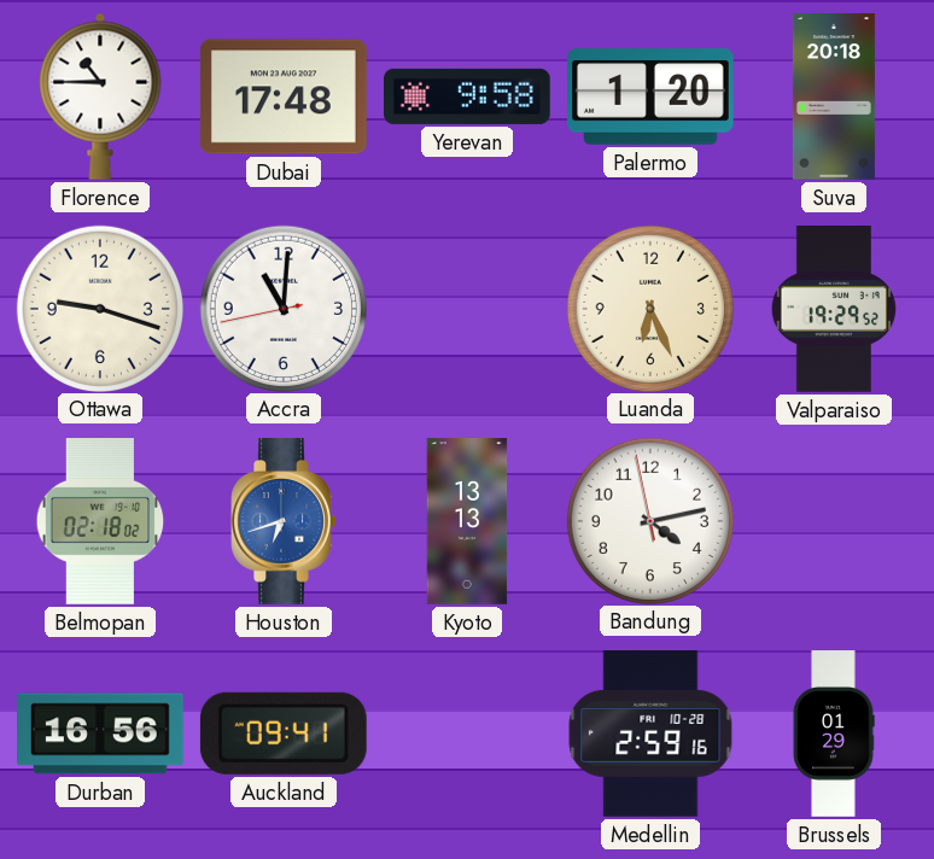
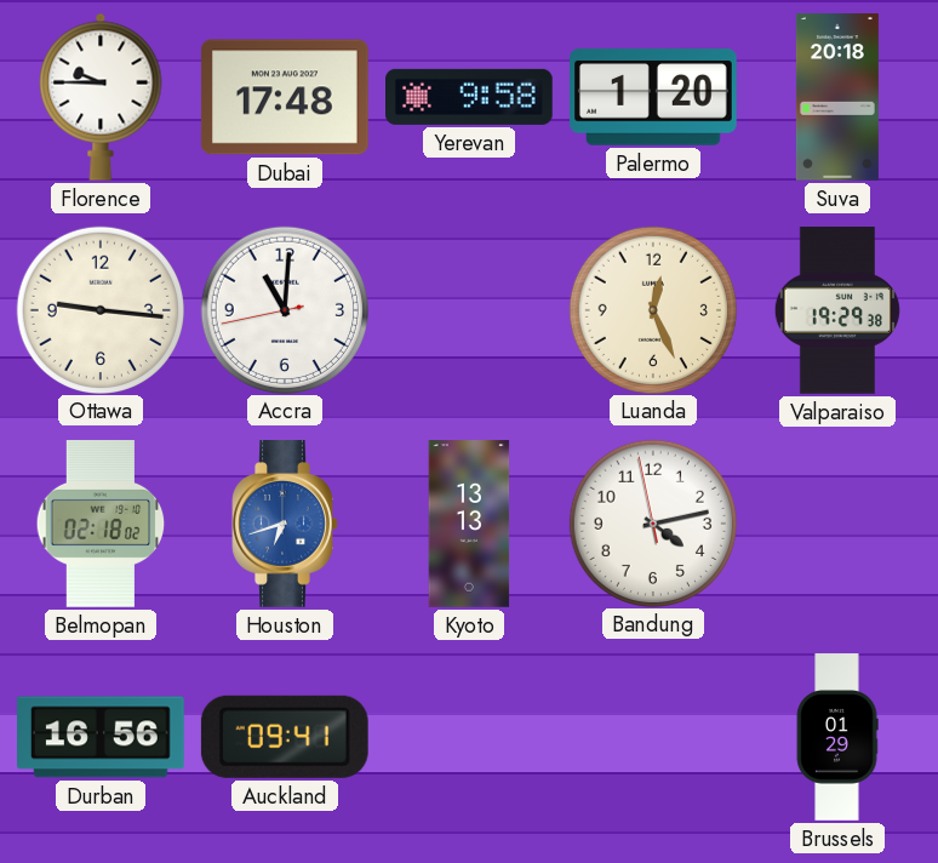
Florence: 10:45 -> 9:45
Ottawa: 9:18 -> 9:16
Luanda: 6:26 -> 12:26
Valparaiso: 19:29:52 -> 19:29:38
Medellin: 2:59 -> none
